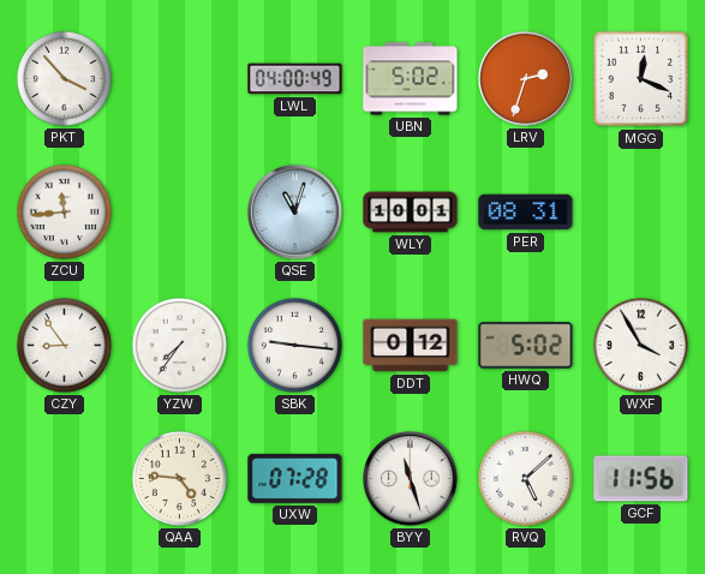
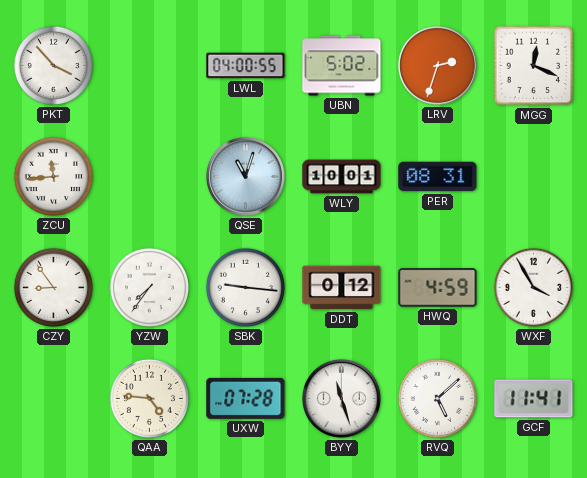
LWL: 04:00:49 -> 04:00:55
HWQ: 5:02 -> 4:59
GCF: 11:56 -> 11:41
